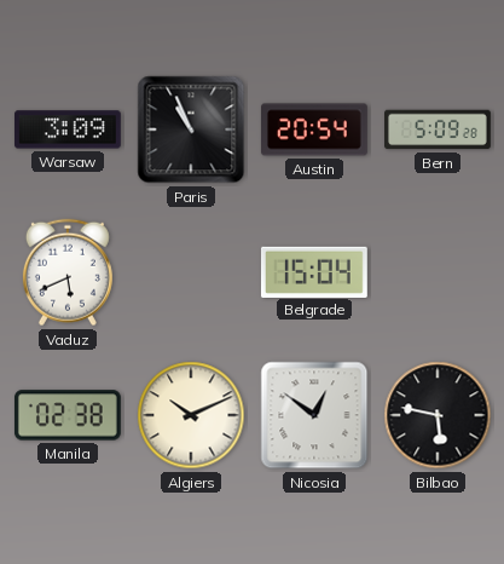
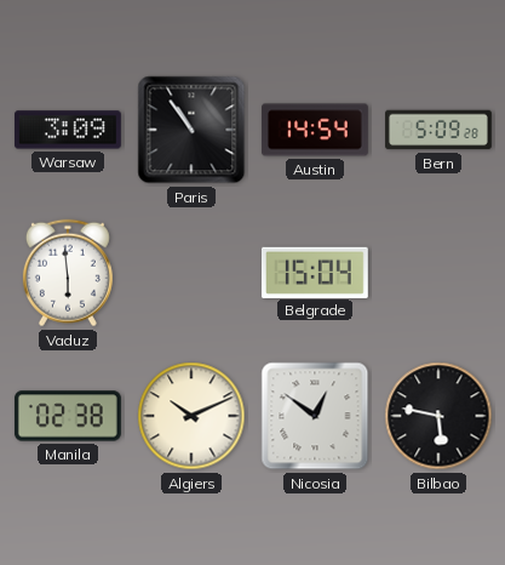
Paris: 10:56 -> 10:54
Austin: 20:54 -> 14:54
Vaduz: 5:41 -> 5:59
